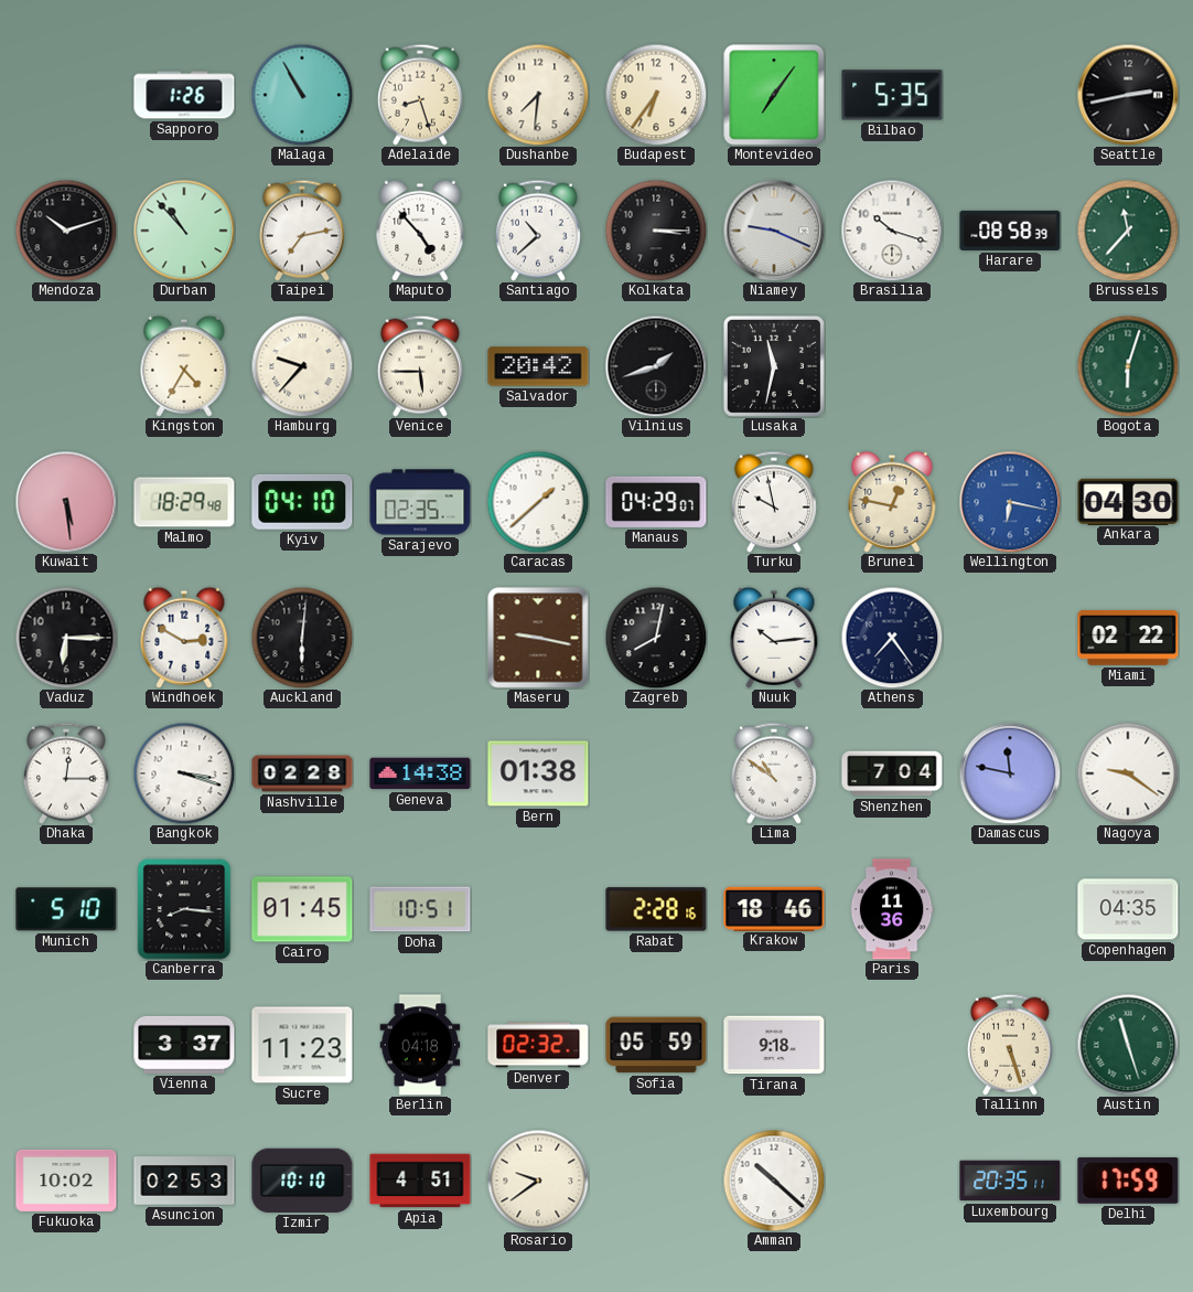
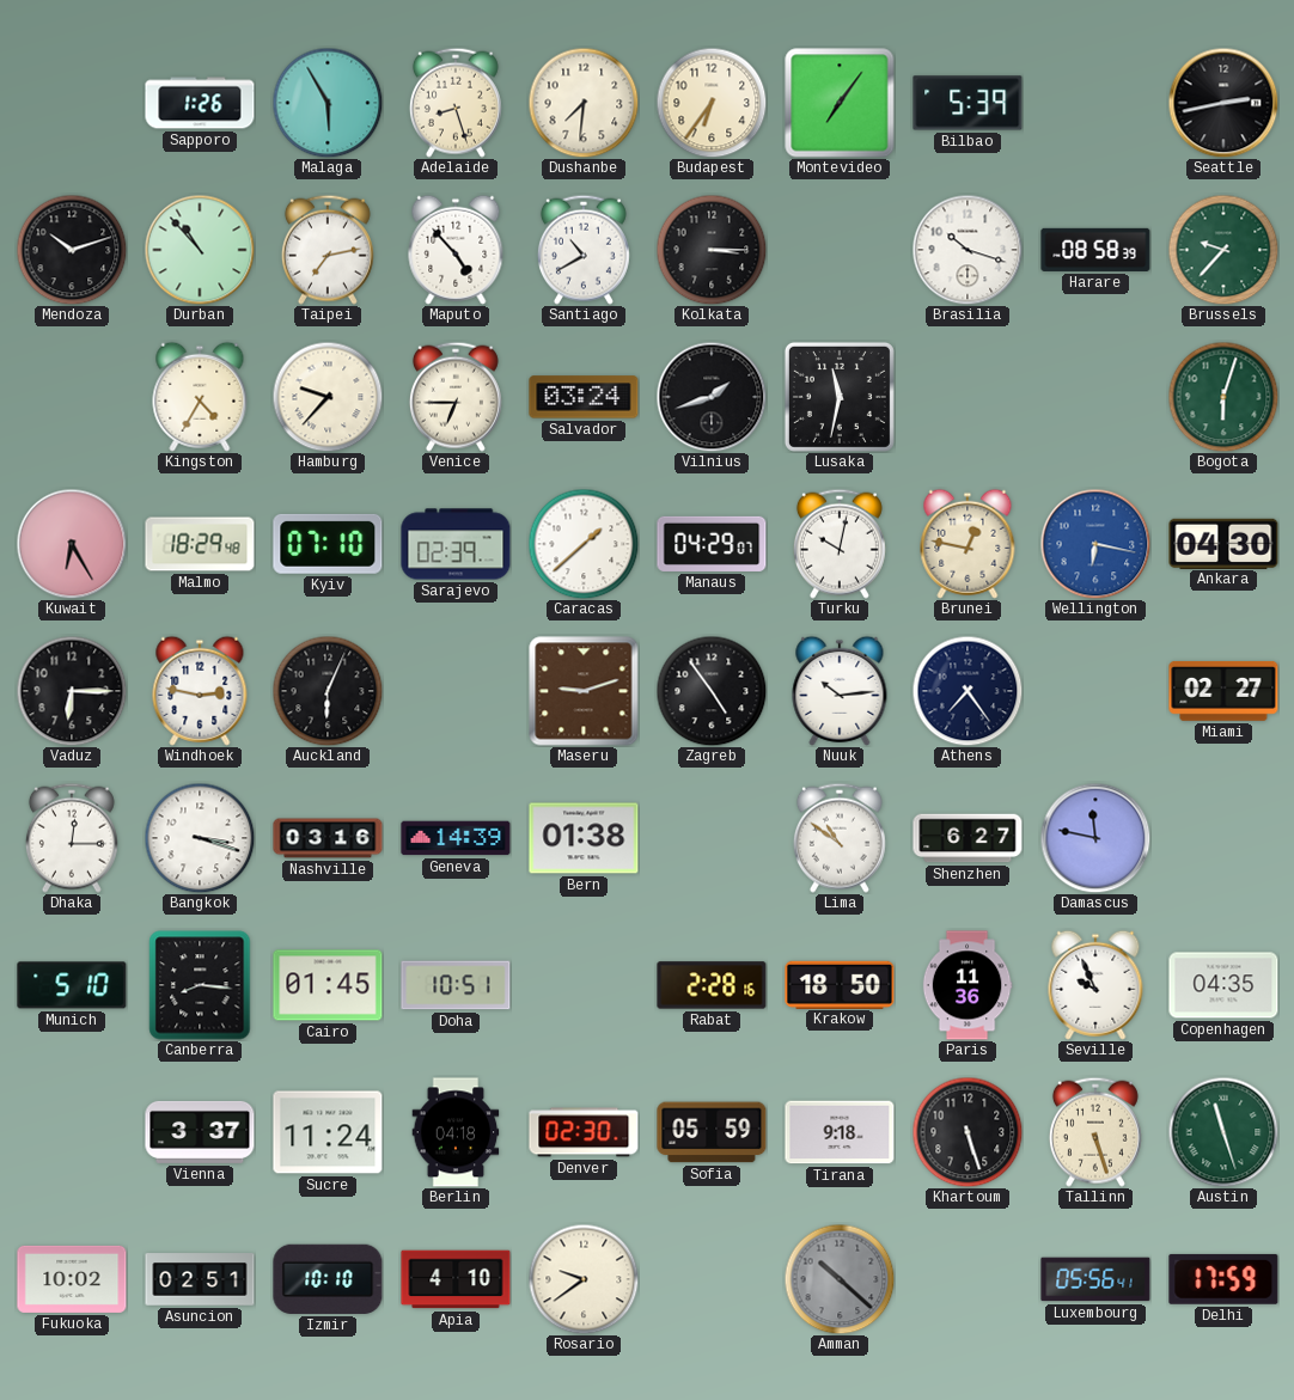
Malaga: 10:55 -> 5:55
Bilbao: 5:35 -> 5:39
Santiago: 10:38 -> 10:40
Niamey: 9:19 -> none
Brussels: 11:37 -> 9:37
Venice: 5:45 -> 6:45
Salvador: 20:42 -> 03:24
Kuwait: 5:29 -> 6:25
Kyiv: 04:10 -> 07:10
Sarajevo: 02:35 -> 02:39
Turku: 9:58 -> 10:02
Windhoek: 2:50 -> 2:47
Auckland: 6:01 -> 6:04
Maseru: 9:17 -> 9:12
Zagreb: 8:02 -> 4:54
Miami: 02:22 -> 02:27
Nashville: 02:28 -> 03:16
Geneva: 14:38 -> 14:39
Shenzhen: 7:04 -> 6:27
Nagoya: 9:21 -> none
Krakow: 18:46 -> 18:50
Seville: none -> 9:56
Sucre: 11:23 -> 11:24
Denver: 02:32 -> 02:30
Khartoum: none -> 5:27
Asuncion: 02:53 -> 02:51
Apia: 4:51 -> 4:10
Amman dial: white -> grey
Luxembourg: 20:35 -> 05:56
